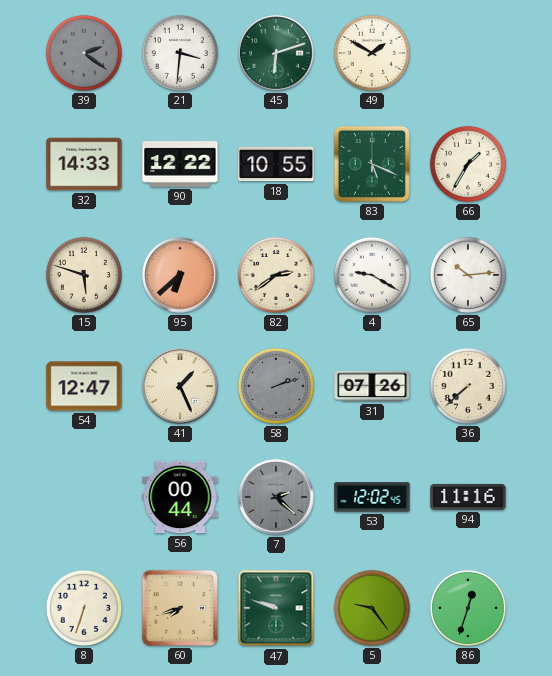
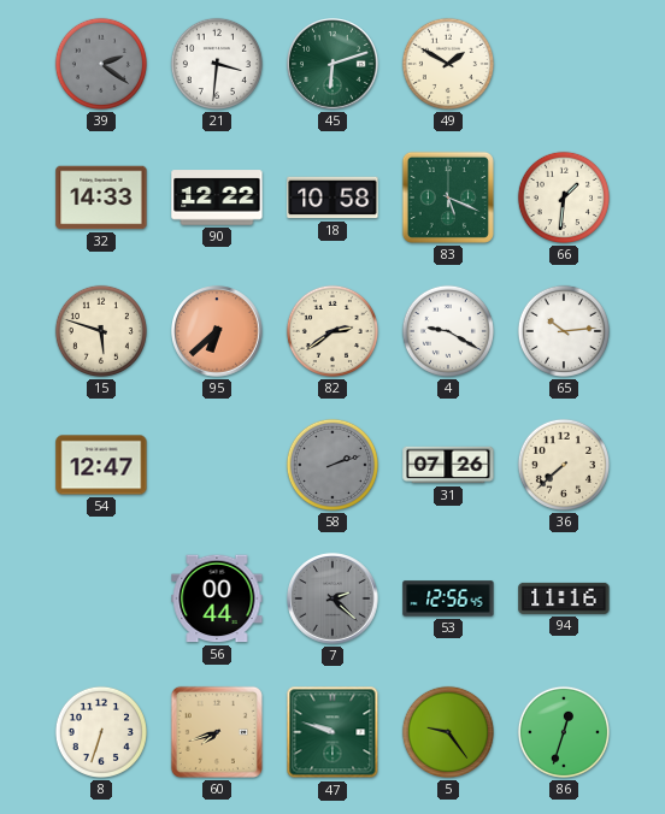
18: 10:55 -> 10:58
66: 1:35 -> 1:31
41: 1:26 -> none
53: 12:02 -> 12:56
